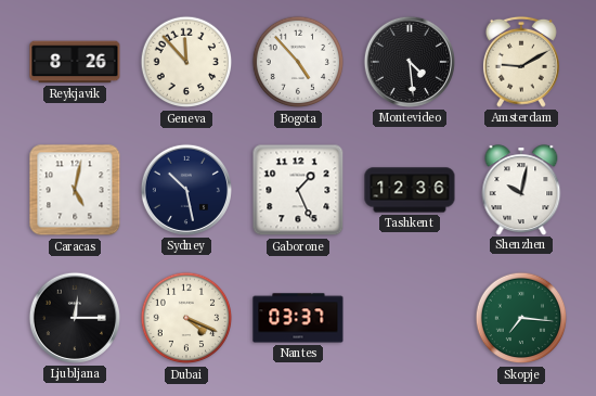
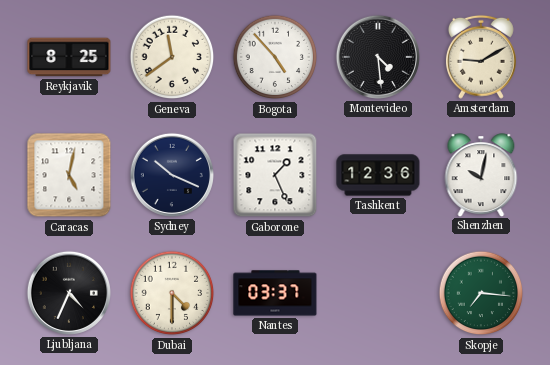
Reykjavik: 8:26 -> 8:25
Geneva: 11:53 -> 11:39
Sydney: 10:28 -> 10:19
Ljubljana: 12:15 -> 4:34
Dubai: 4:19 -> 4:30
